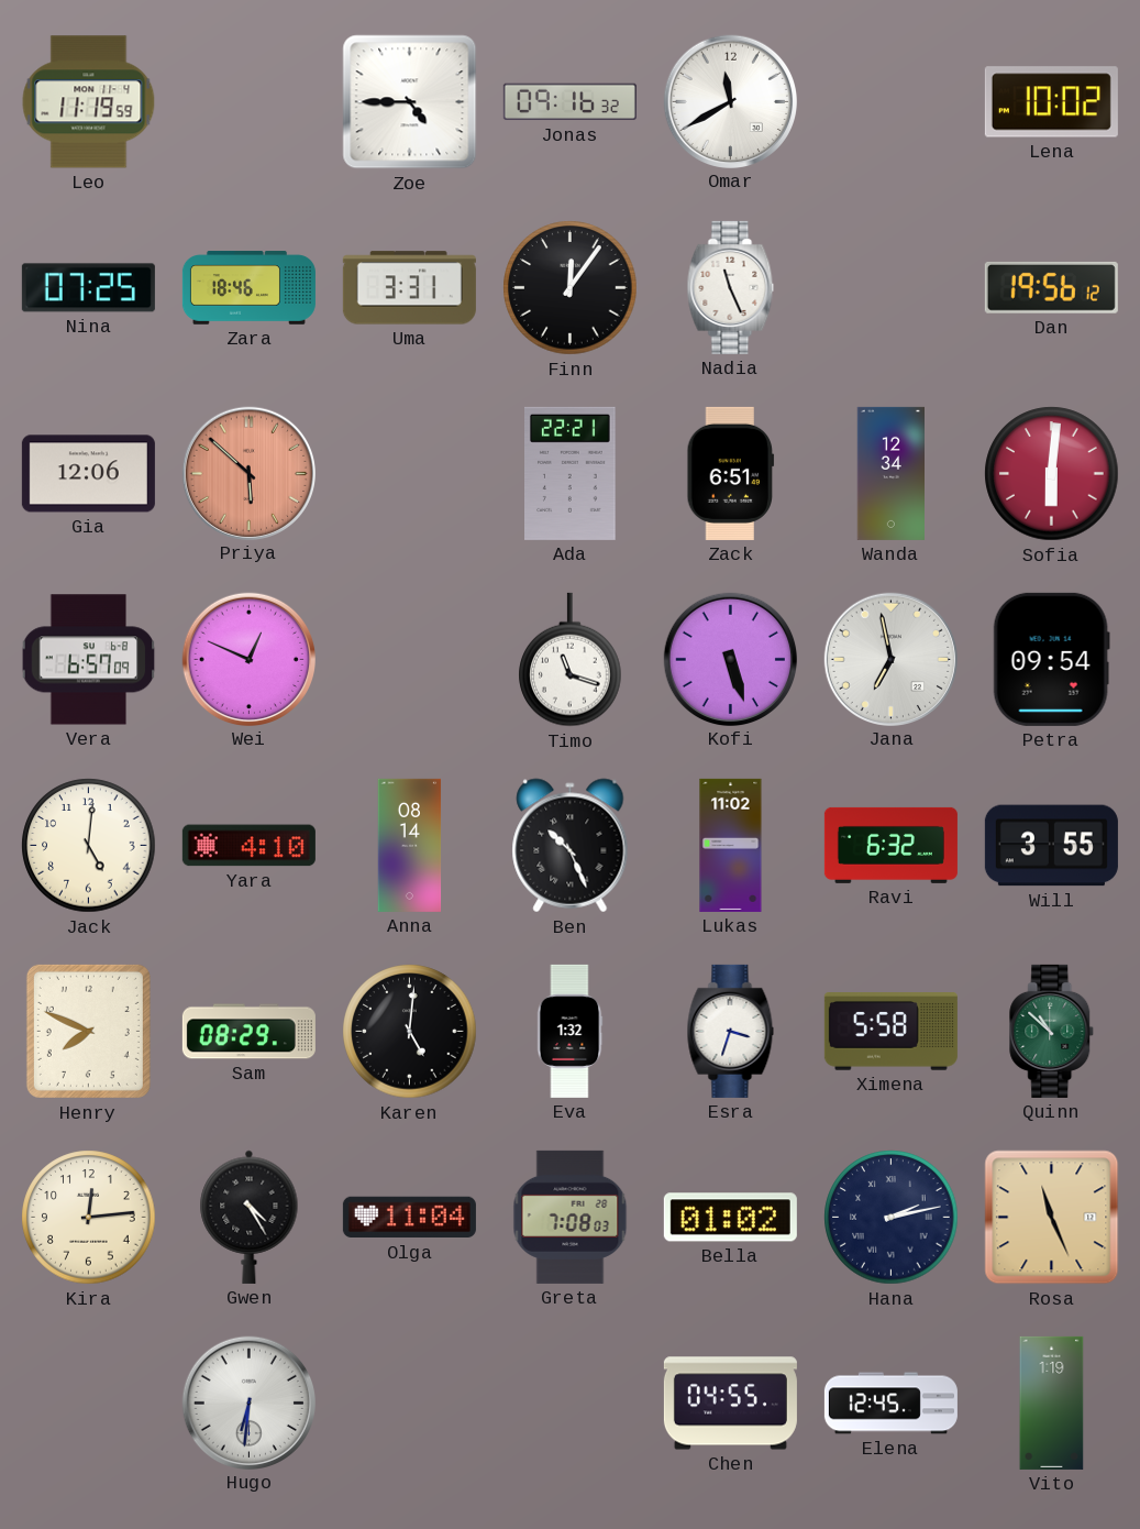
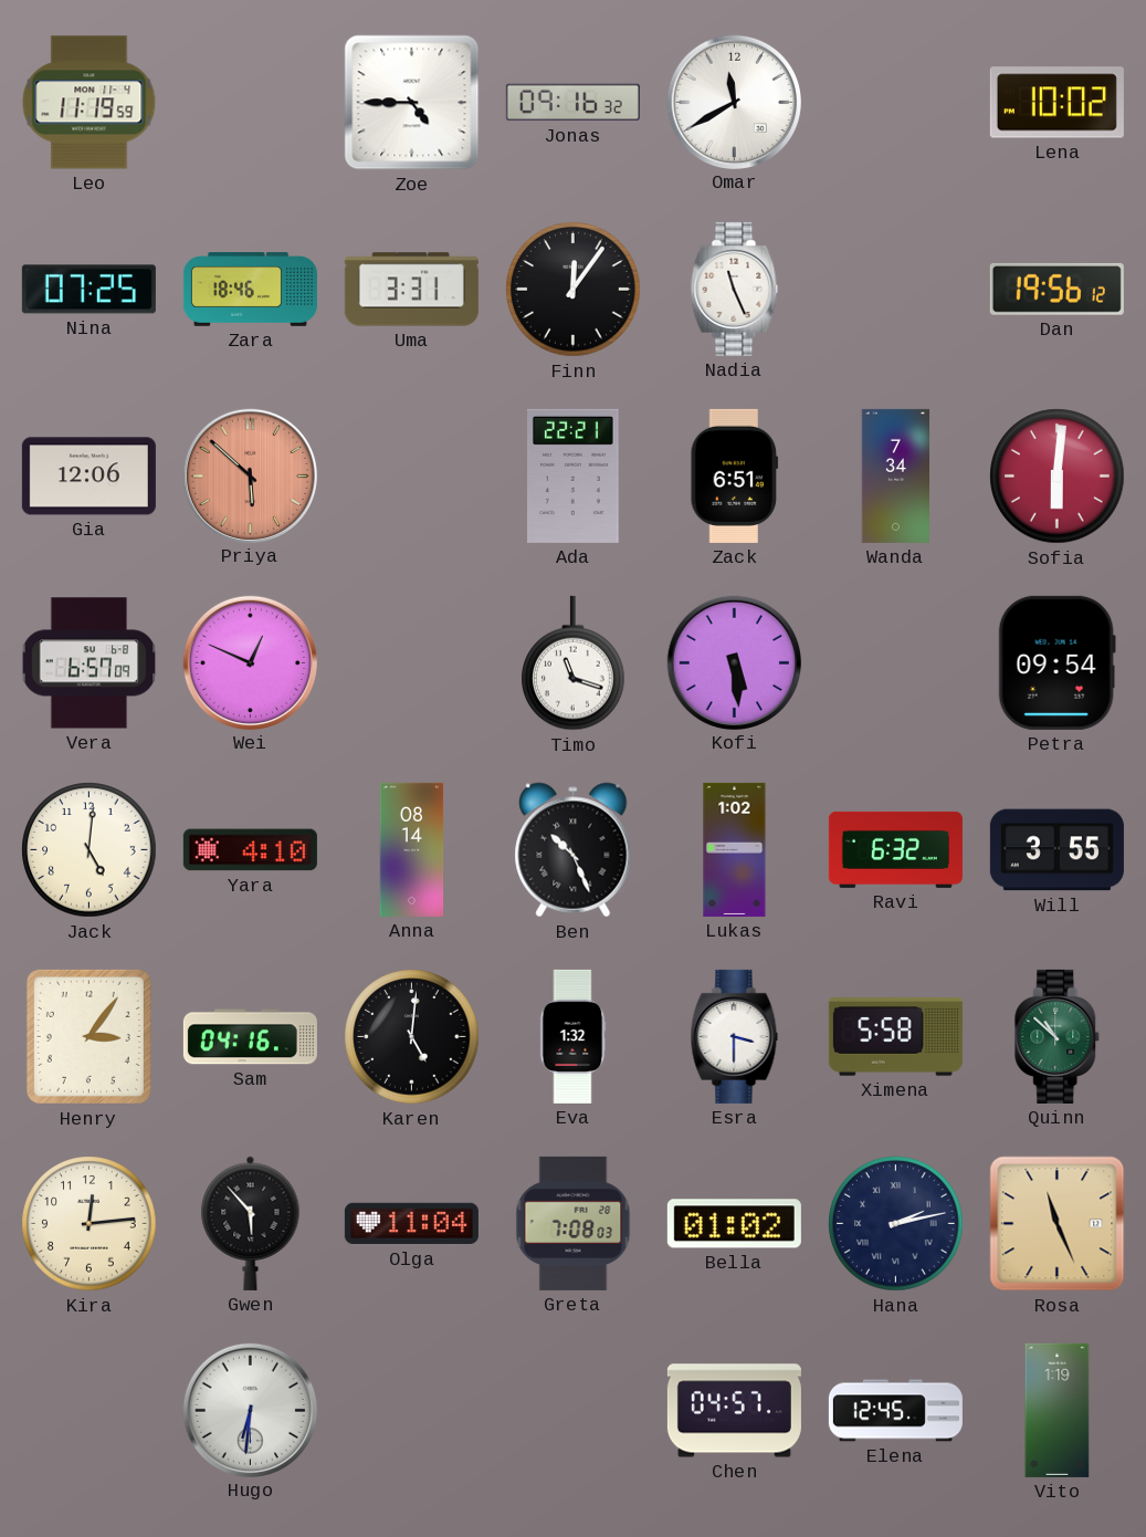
Wanda: 12:34 -> 7:34
Kofi: 5:27 -> 5:29
Jana: 6:58 -> none
Lukas: 11:02 -> 1:02
Henry: 7:49 -> 3:06
Sam: 08:29 -> 04:16
Esra: 3:33 -> 3:30
Gwen: 4:25 -> 5:53
Chen: 04:55 -> 04:57
